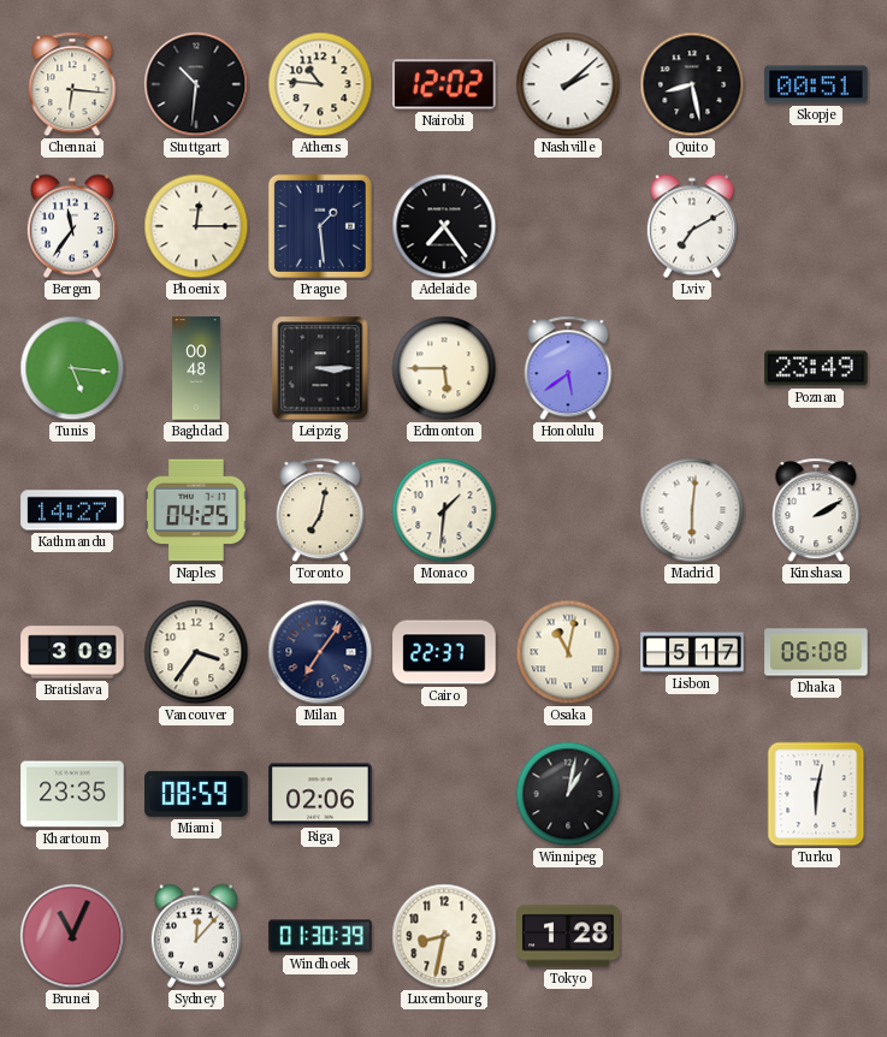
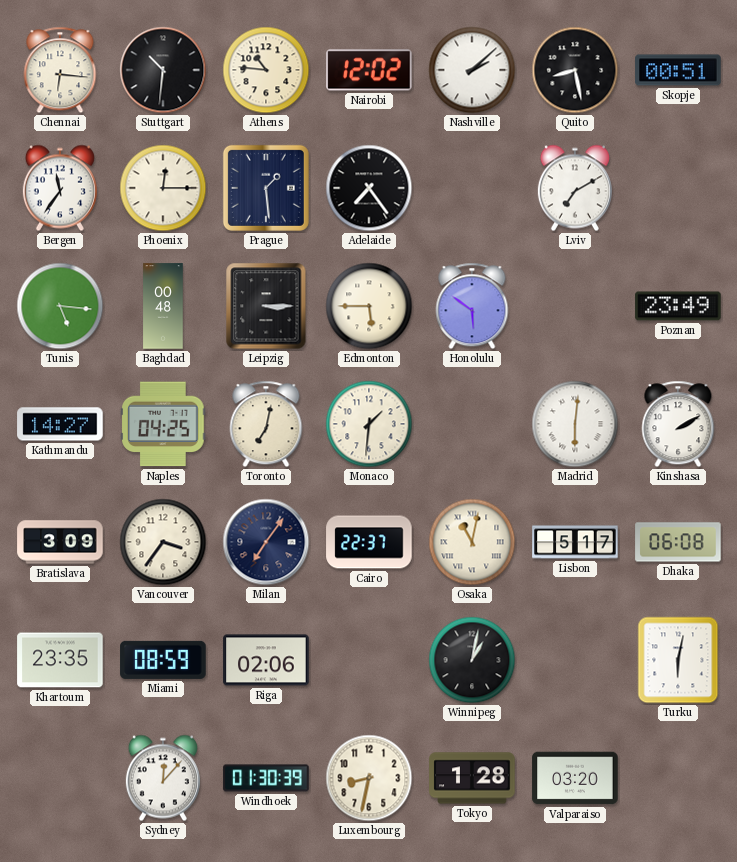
Honolulu: 5:39 -> 5:51
Brunei: 11:04 -> none
Valparaiso: none -> 03:20
